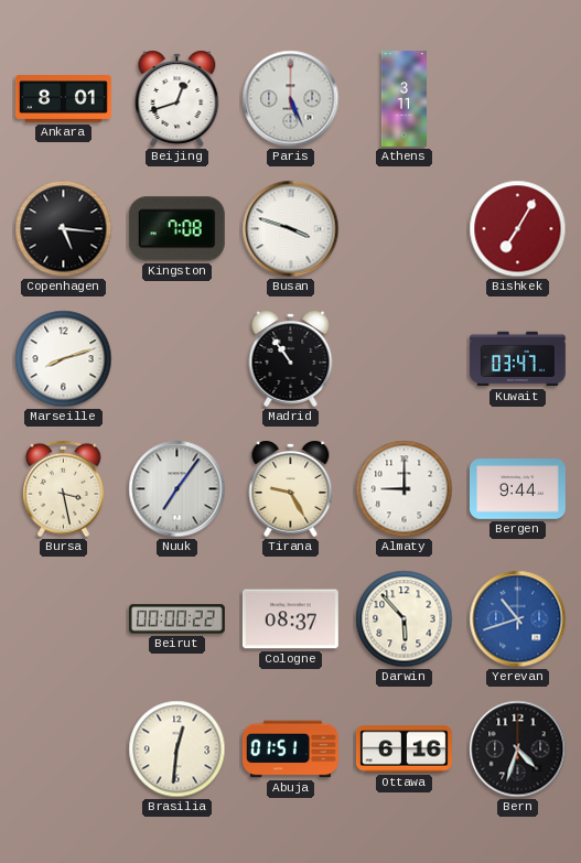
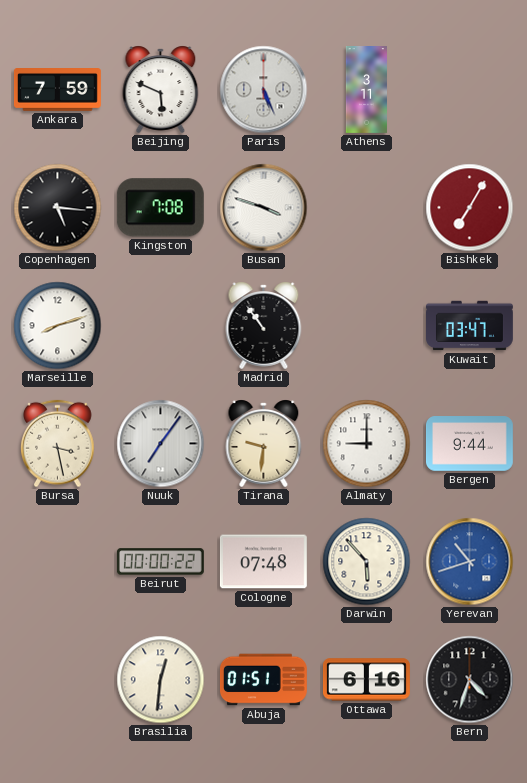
Ankara: 8:01 -> 7:59
Beijing: 12:42 -> 5:49
Tirana: 9:25 -> 9:31
Cologne: 08:37 -> 07:48
